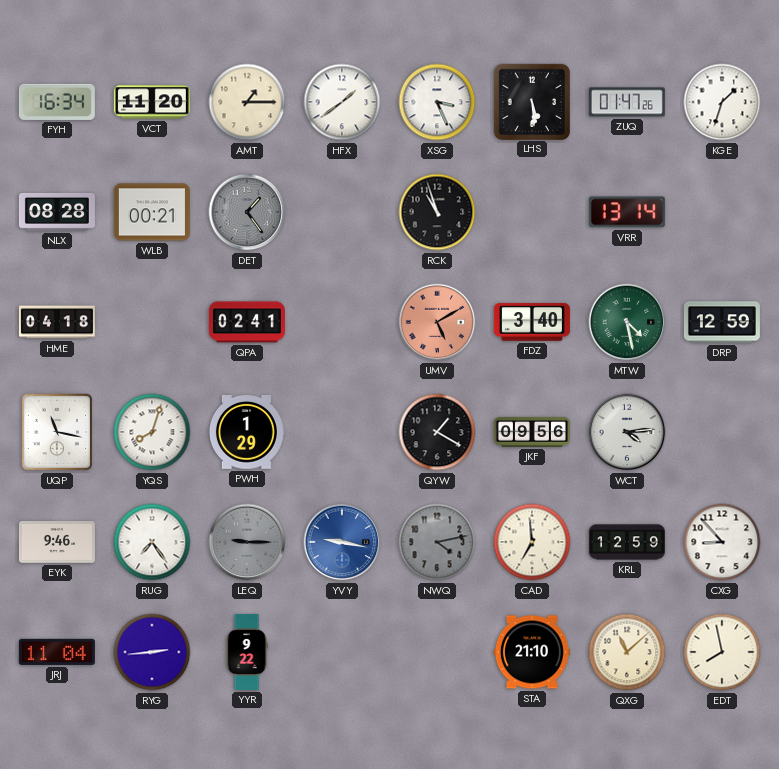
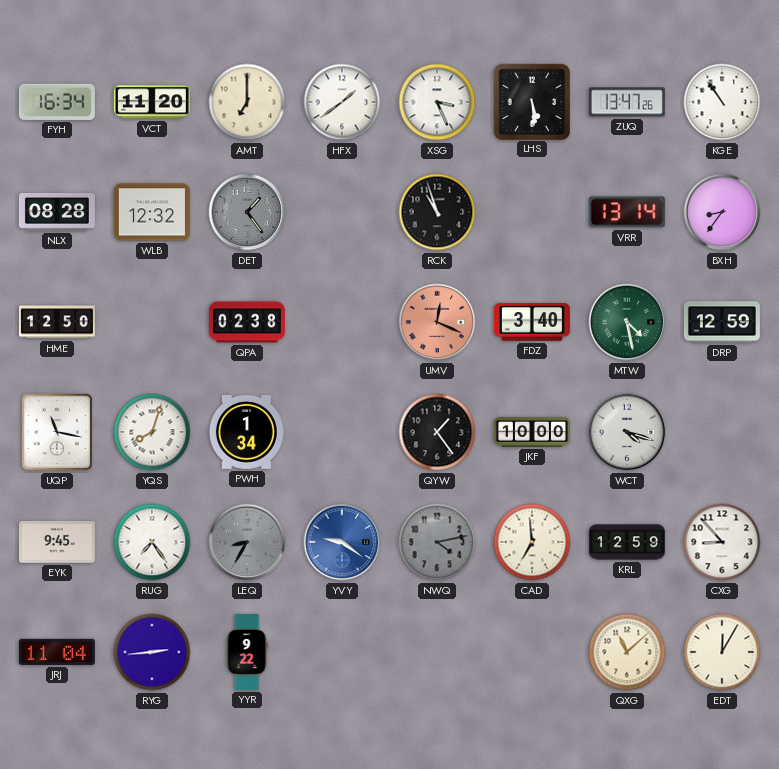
AMT: 1:15 -> 7:00
ZUQ: 01:47 -> 13:47
KGE: 1:33 -> 10:54
WLB: 00:21 -> 12:32
BXH: none -> 8:36
HME: 04:18 -> 12:50
QPA: 02:41 -> 02:38
UMV: 5:10 -> 12:19
PWH: 1:29 -> 1:34
QYW: 1:20 -> 1:24
JKF: 09:56 -> 10:00
WCT: 4:14 -> 4:18
EYK: 9:46 -> 9:45
LEQ: 9:15 -> 8:35
YVY: 9:17 -> 9:21
STA: 21:10 -> none
EDT: 7:58 -> 12:05
